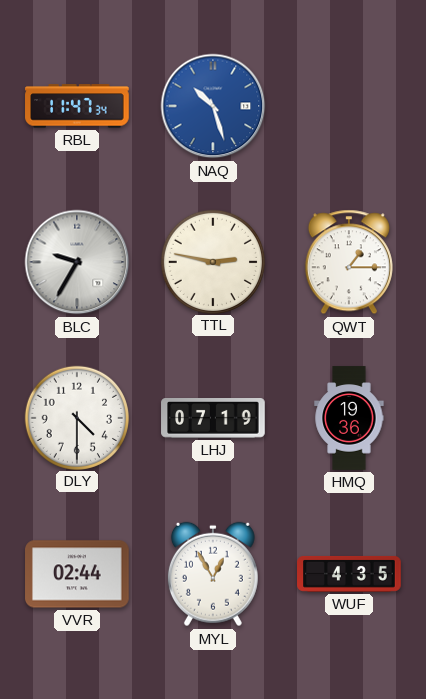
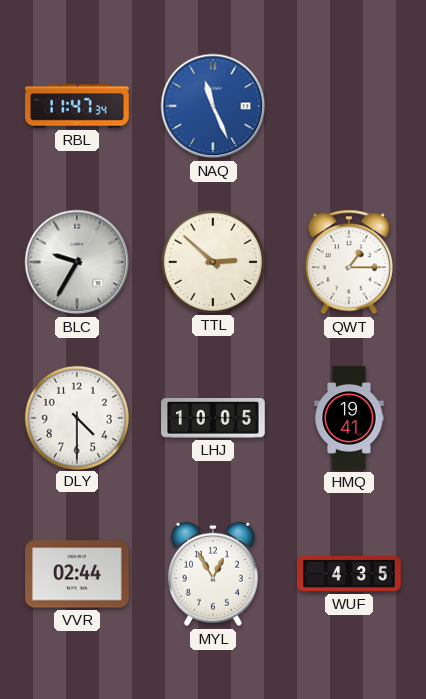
NAQ: 10:27 -> 11:26
TTL: 2:47 -> 2:52
LHJ: 07:19 -> 10:05
HMQ: 19:36 -> 19:41
